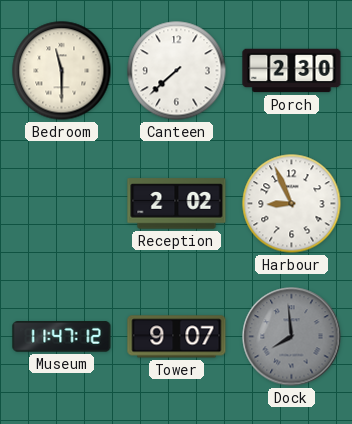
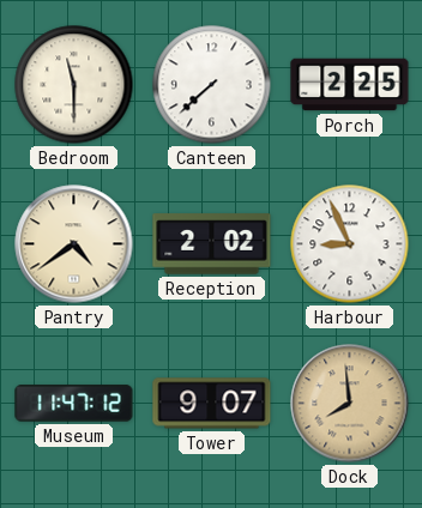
Porch: 2:30 -> 2:25
Pantry: none -> 4:39
Dock dial: grey -> champagne
